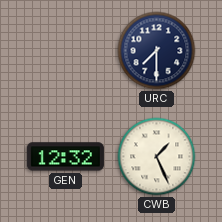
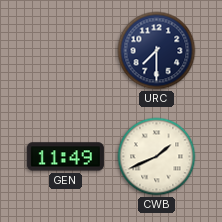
GEN: 12:32 -> 11:49
CWB: 1:26 -> 1:41
